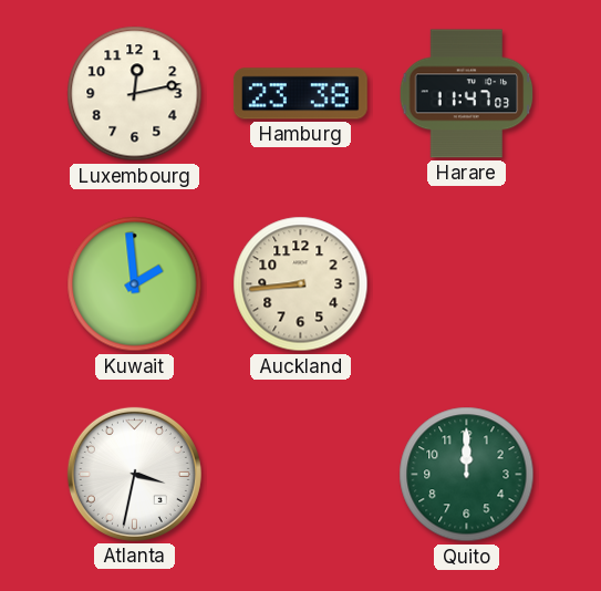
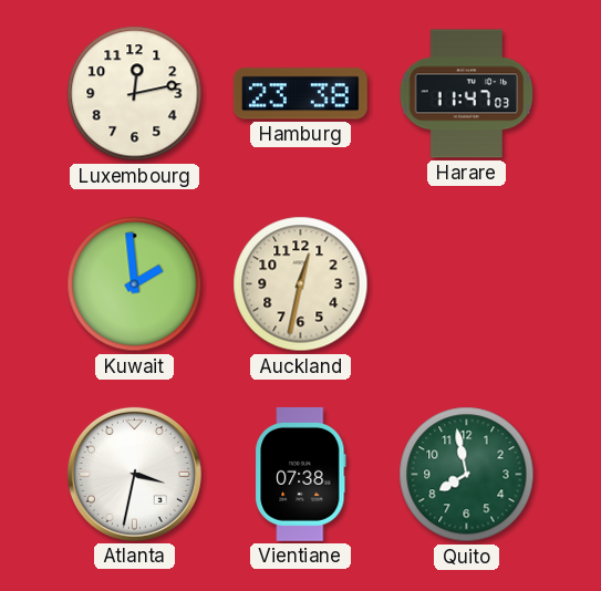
Auckland: 8:44 -> 12:32
Vientiane: none -> 07:38
Quito: 12:00 -> 7:58
